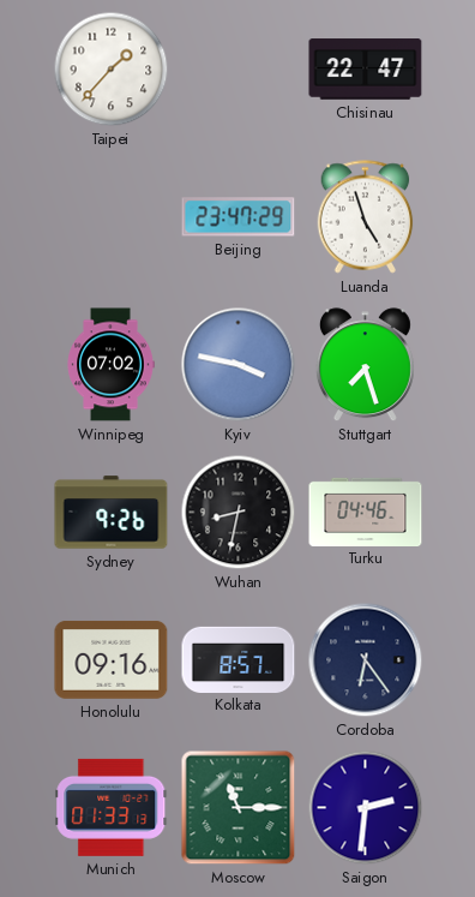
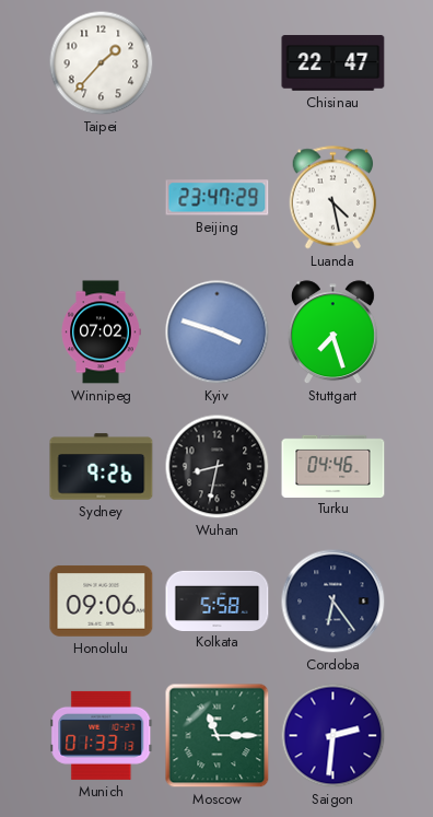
Luanda: 4:57 -> 4:28
Kyiv: 3:47 -> 3:48
Honolulu: 09:16 -> 09:06
Kolkata: 8:57 -> 5:58
